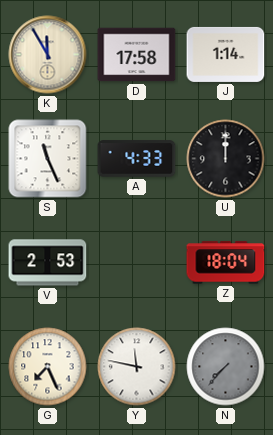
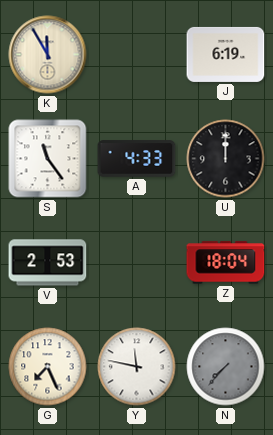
D: 17:58 -> none
J: 1:14 -> 6:19
S: 11:26 -> 11:24
